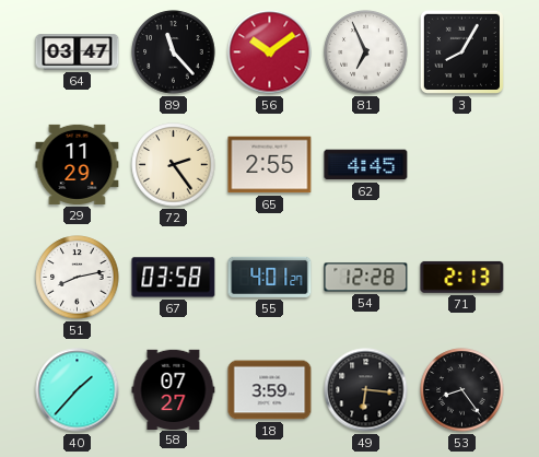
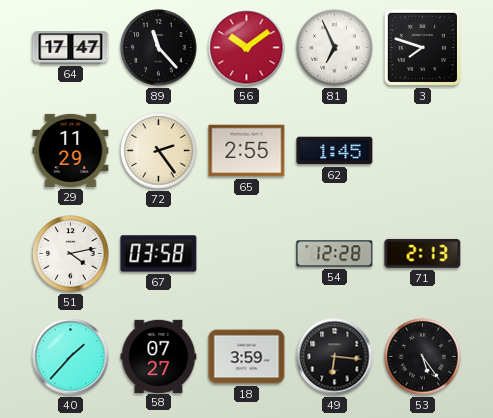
64: 03:47 -> 17:47
3: 8:05 -> 7:48
62: 4:45 -> 1:45
51: 8:13 -> 4:13
55: 4:01 -> none
53: 8:24 -> 5:24
